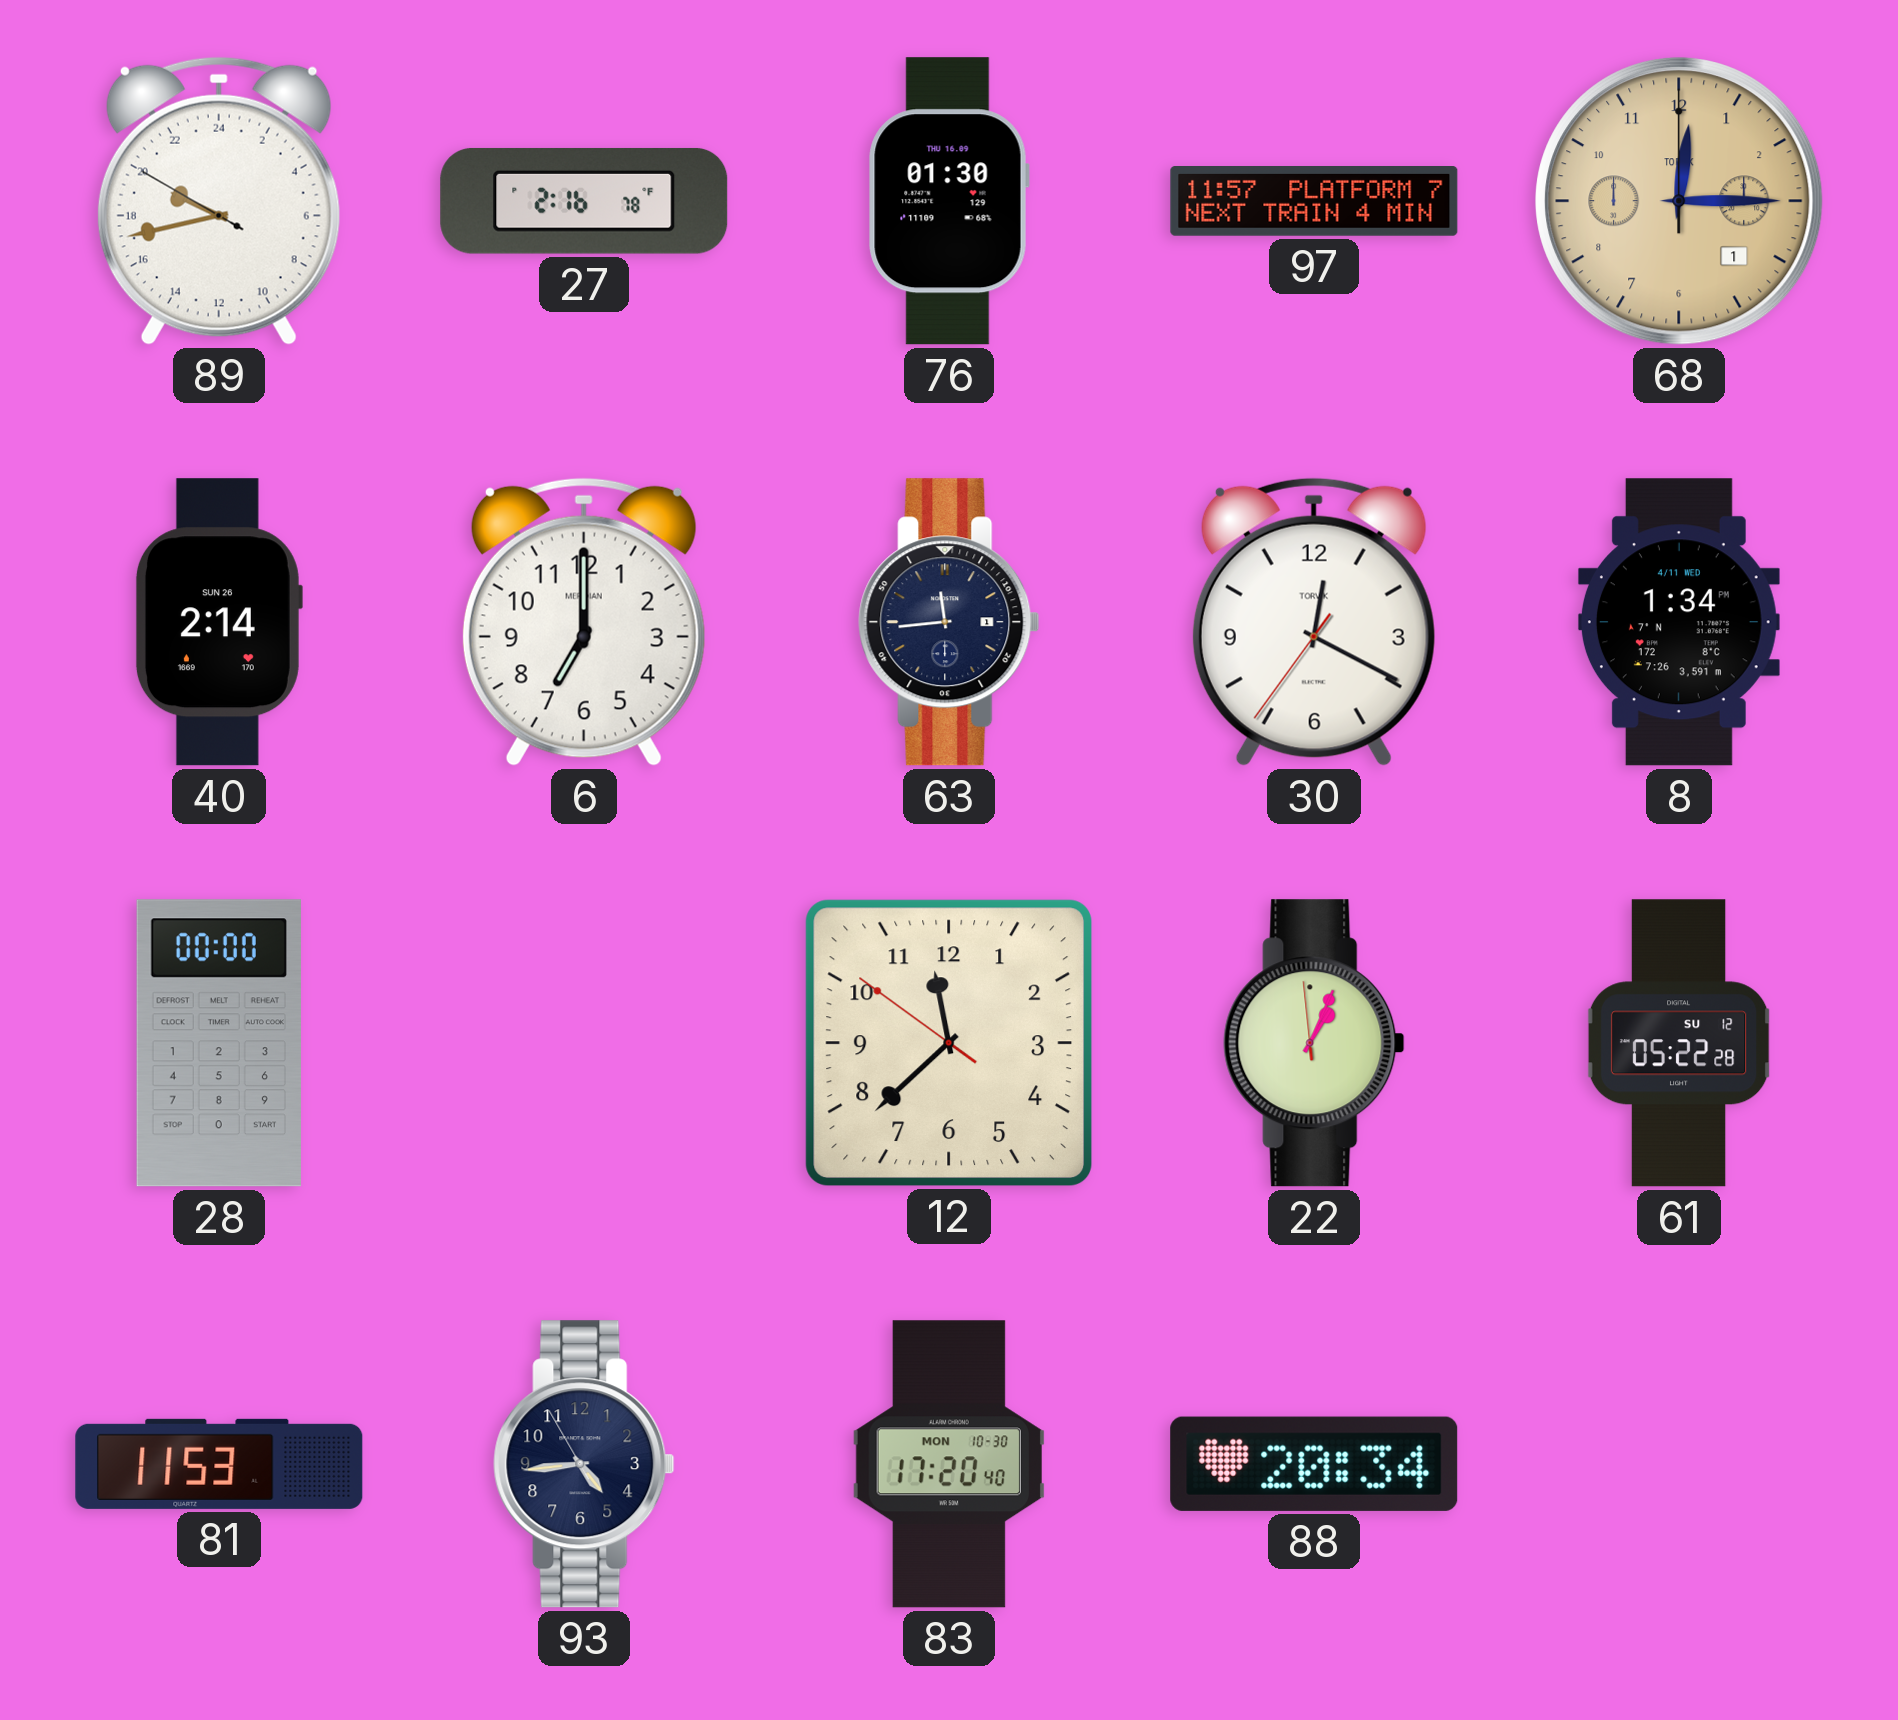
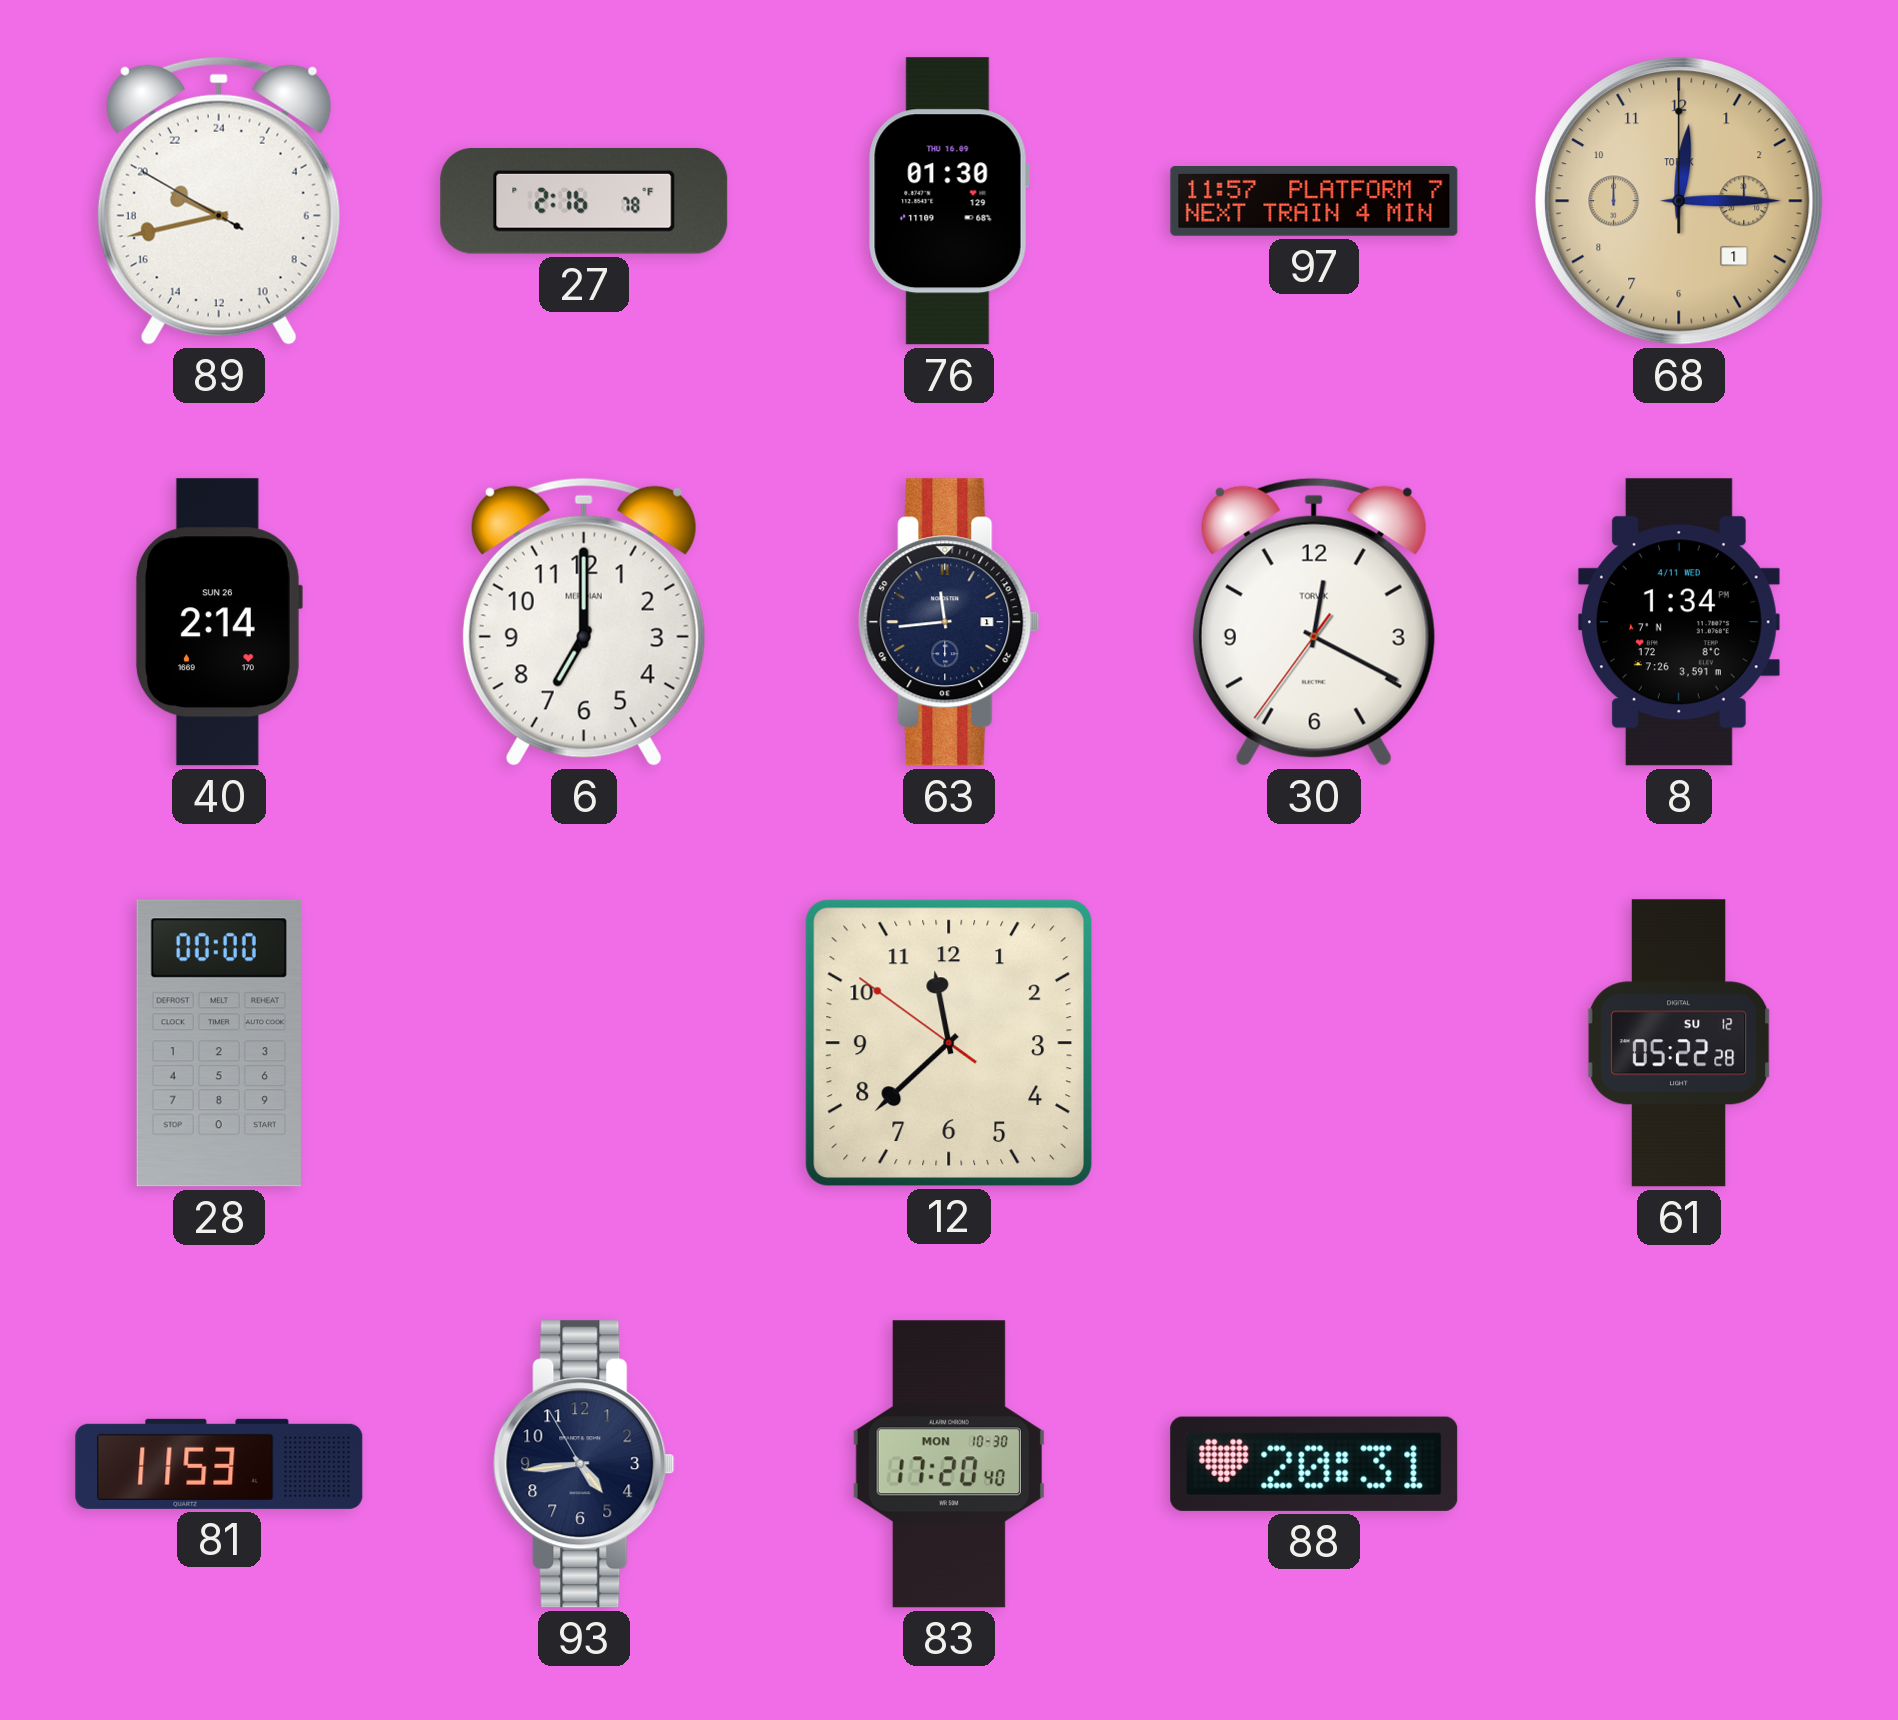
22: 1:03 -> none
88: 20:34 -> 20:31
